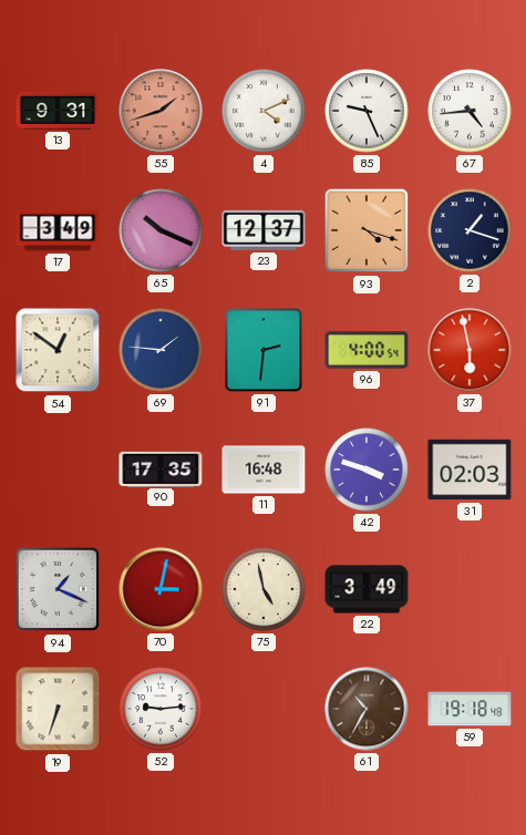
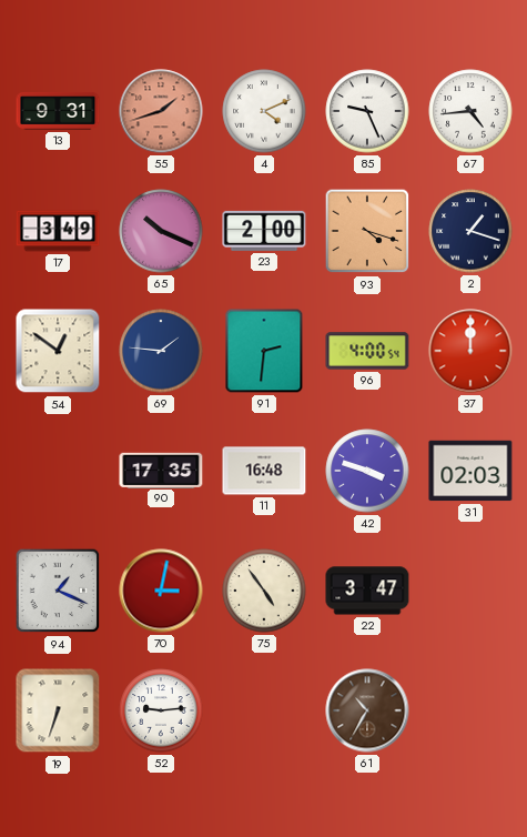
23: 12:37 -> 2:00
37: 5:58 -> 12:00
75: 4:58 -> 4:54
22: 3:49 -> 3:47
59: 19:18 -> none
